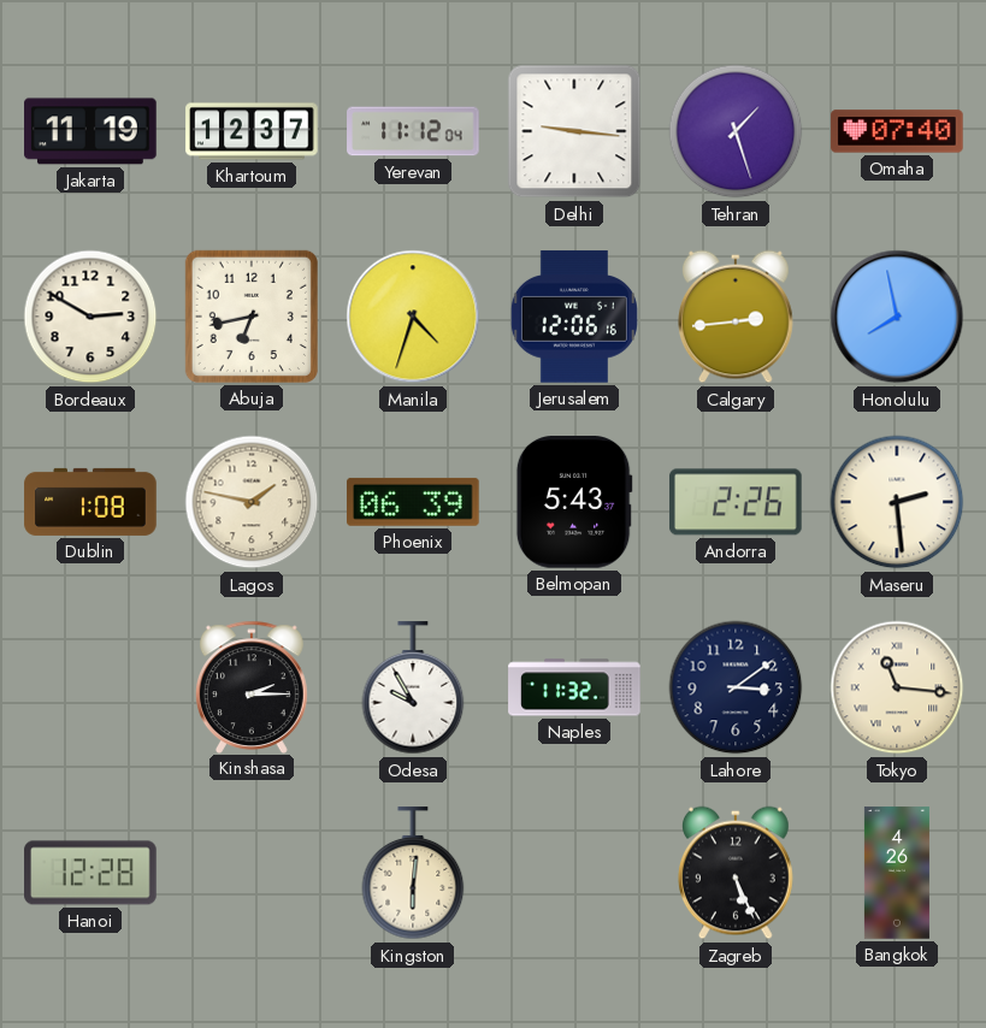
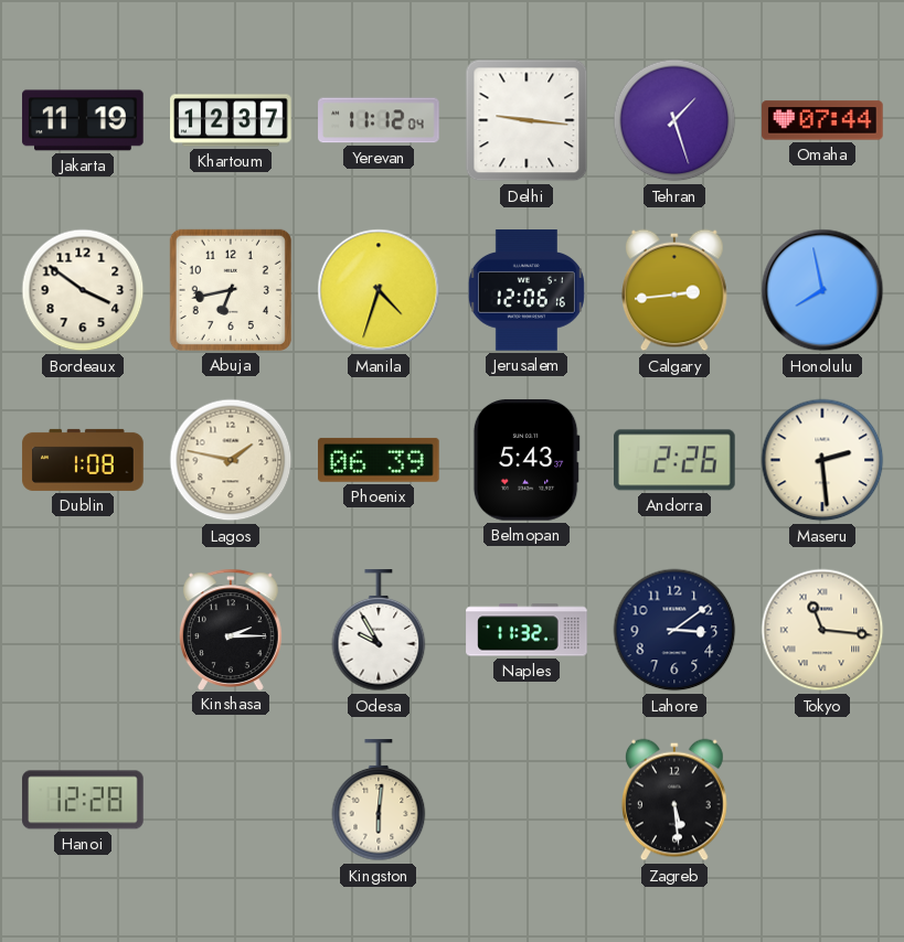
Omaha: 07:40 -> 07:44
Bordeaux: 2:50 -> 3:51
Zagreb: 5:26 -> 5:29
Bangkok: 4:26 -> none
